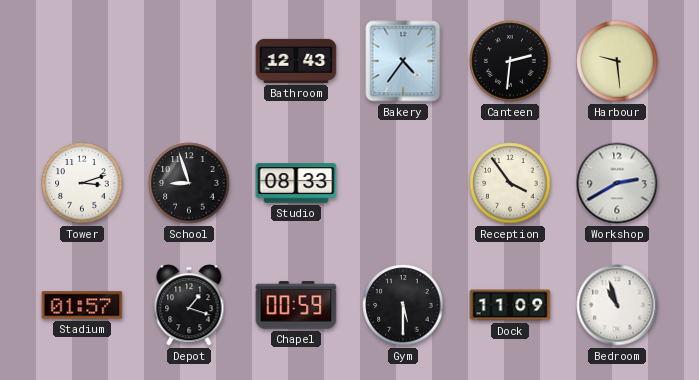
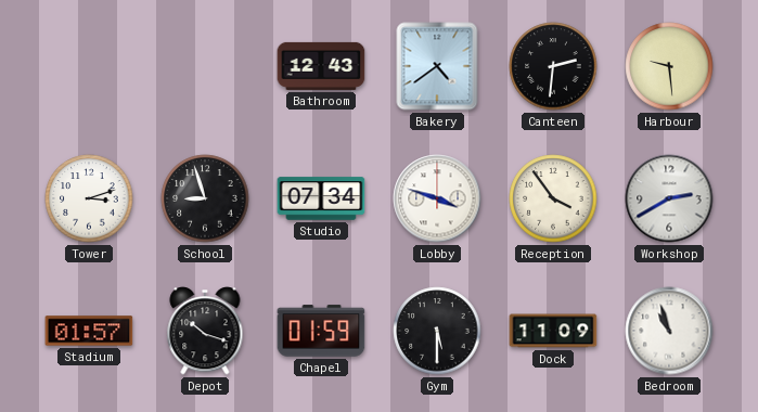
Bakery: 4:36 -> 4:39
Studio: 08:33 -> 07:34
Lobby: none -> 3:48
Depot: 1:18 -> 10:18
Chapel: 00:59 -> 01:59
